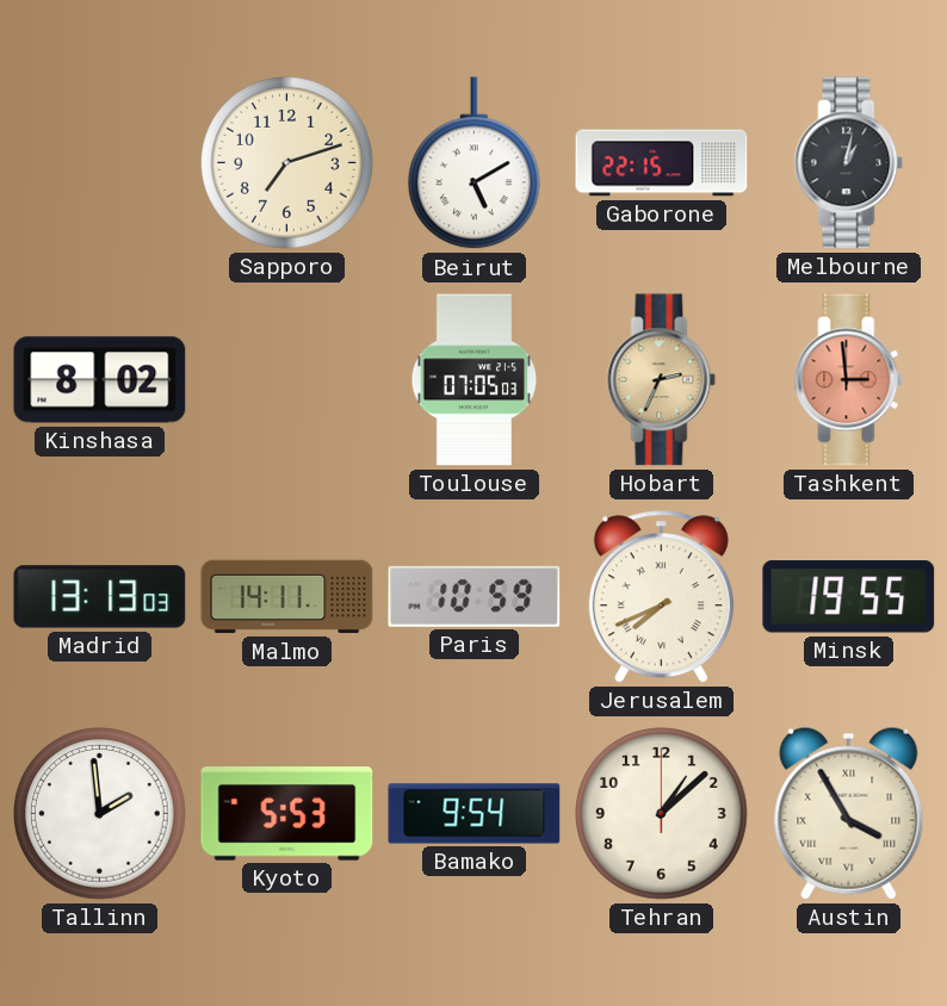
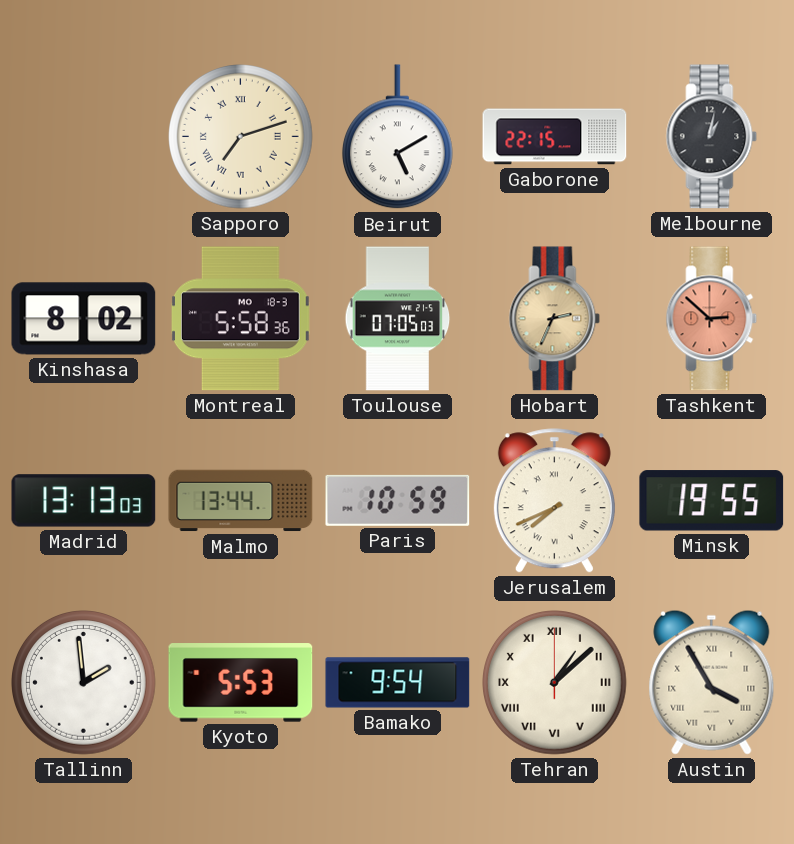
Sapporo numerals: Arabic -> Roman
Montreal: none -> 5:58
Tashkent: 2:59 -> 2:52
Malmo: 14:11 -> 13:44
Tehran numerals: Arabic -> Roman
